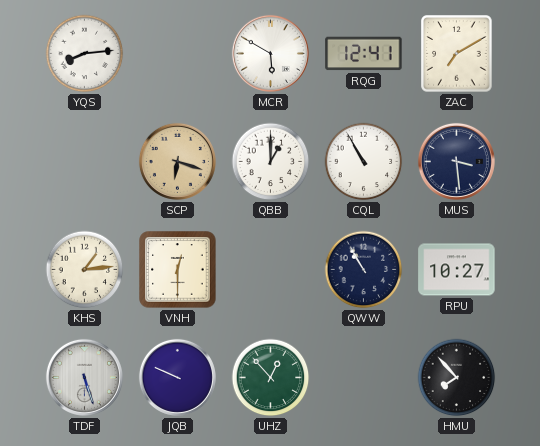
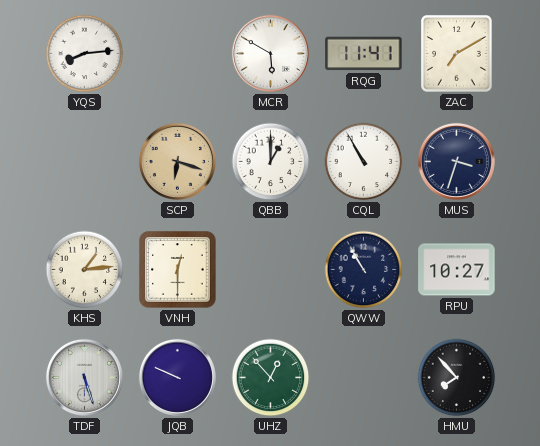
RQG: 12:41 -> 11:41
MUS: 3:29 -> 3:33
